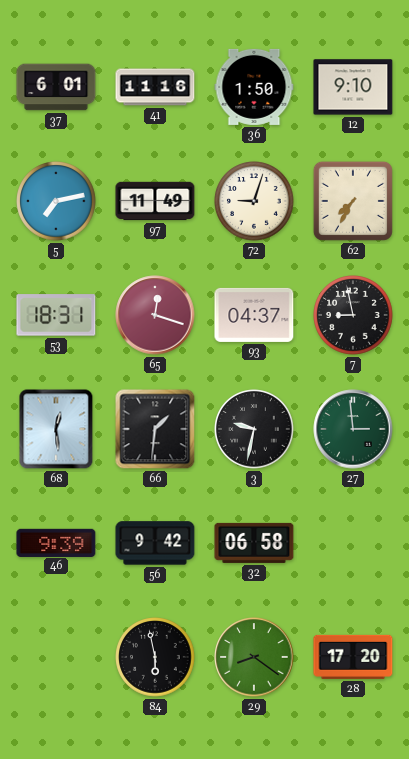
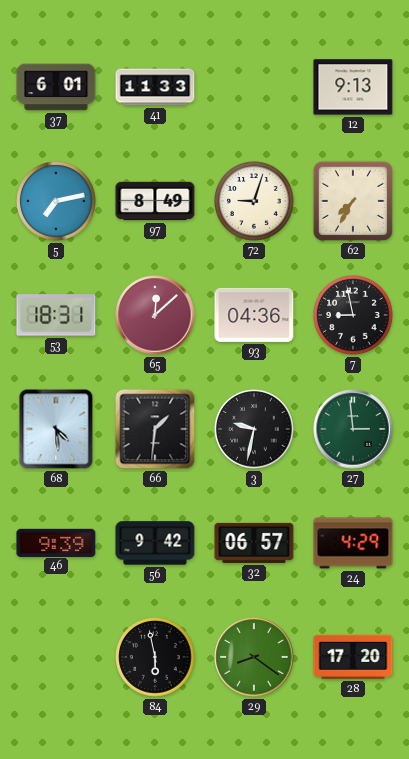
41: 11:16 -> 11:33
36: 1:50 -> none
12: 9:10 -> 9:13
97: 11:49 -> 8:49
65: 12:18 -> 12:08
93: 04:37 -> 04:36
68: 12:29 -> 4:29
32: 06:58 -> 06:57
24: none -> 4:29
